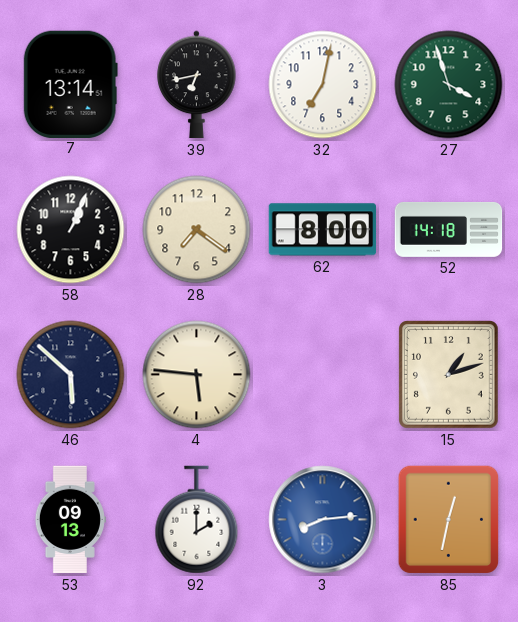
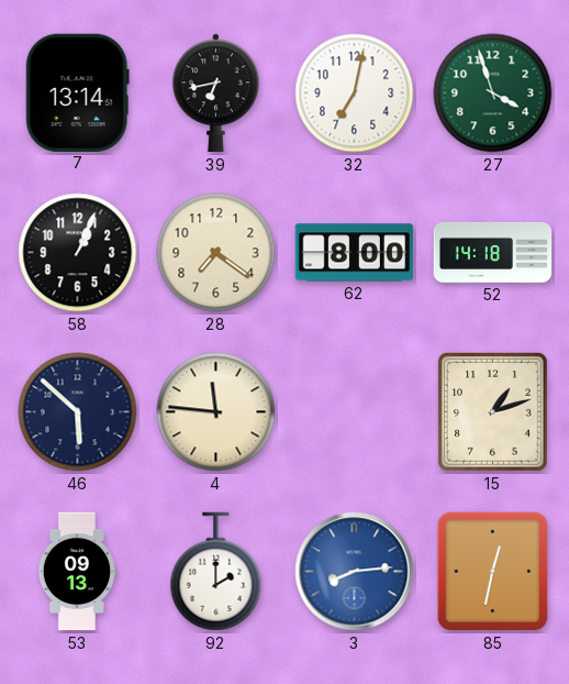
4: 5:46 -> 11:46
